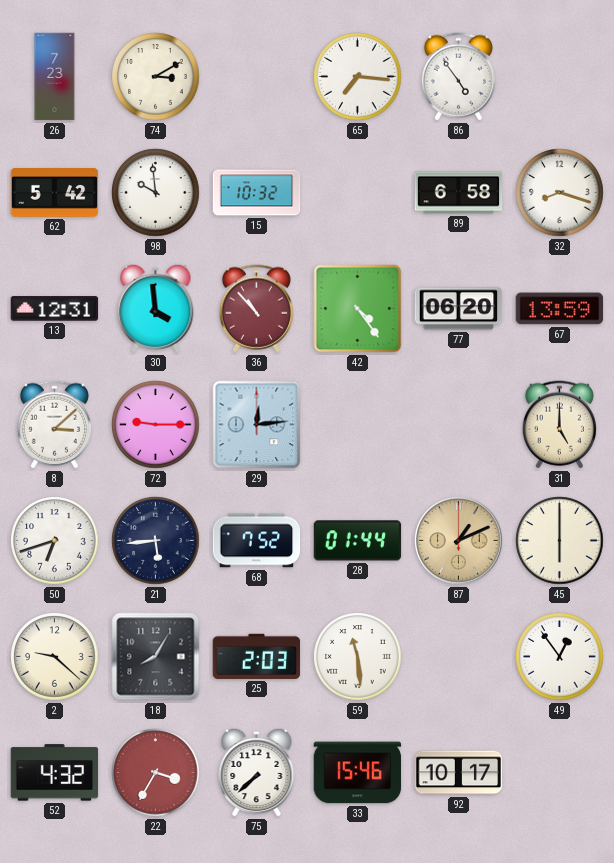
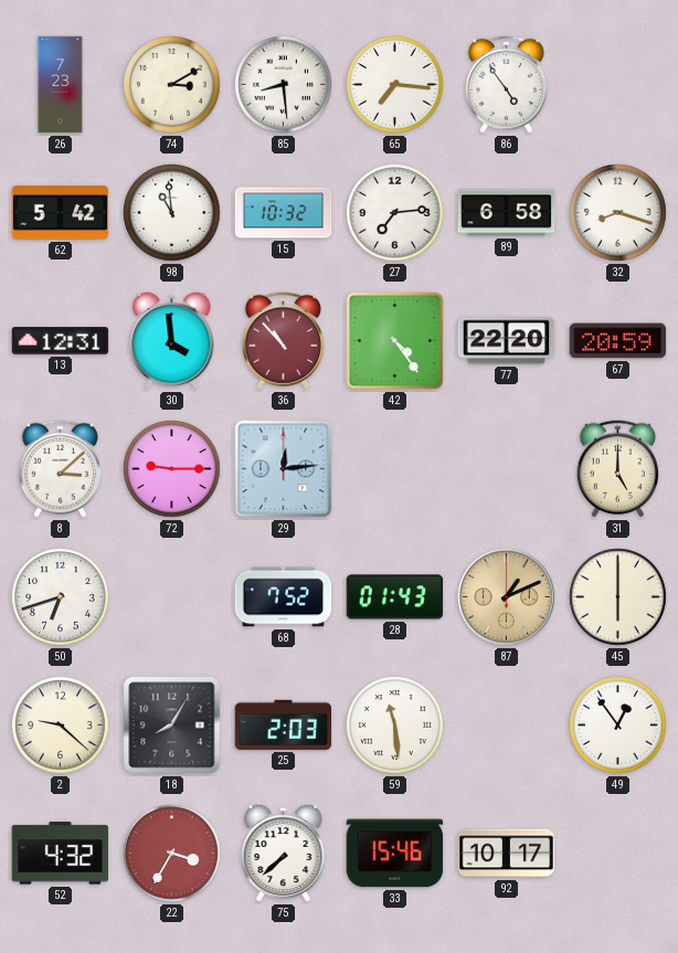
85: none -> 8:29
98: 9:59 -> 10:59
27: none -> 7:14
77: 06:20 -> 22:20
67: 13:59 -> 20:59
21: 5:44 -> none
28: 01:44 -> 01:43
